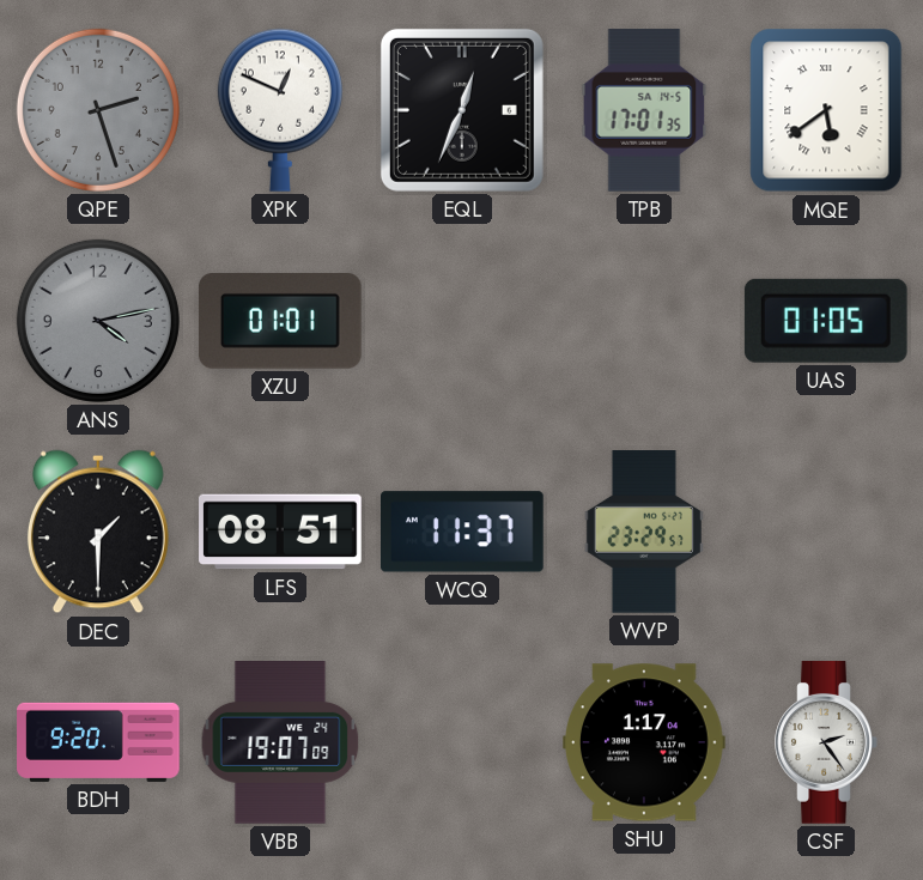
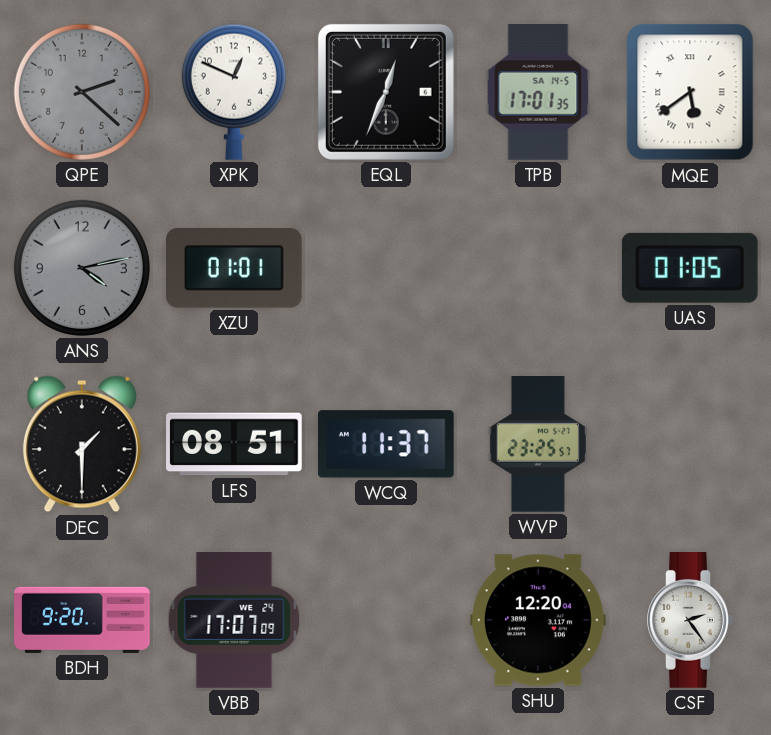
QPE: 2:27 -> 2:22
WVP: 23:29 -> 23:25
VBB: 19:07 -> 17:07
SHU: 1:17 -> 12:20
